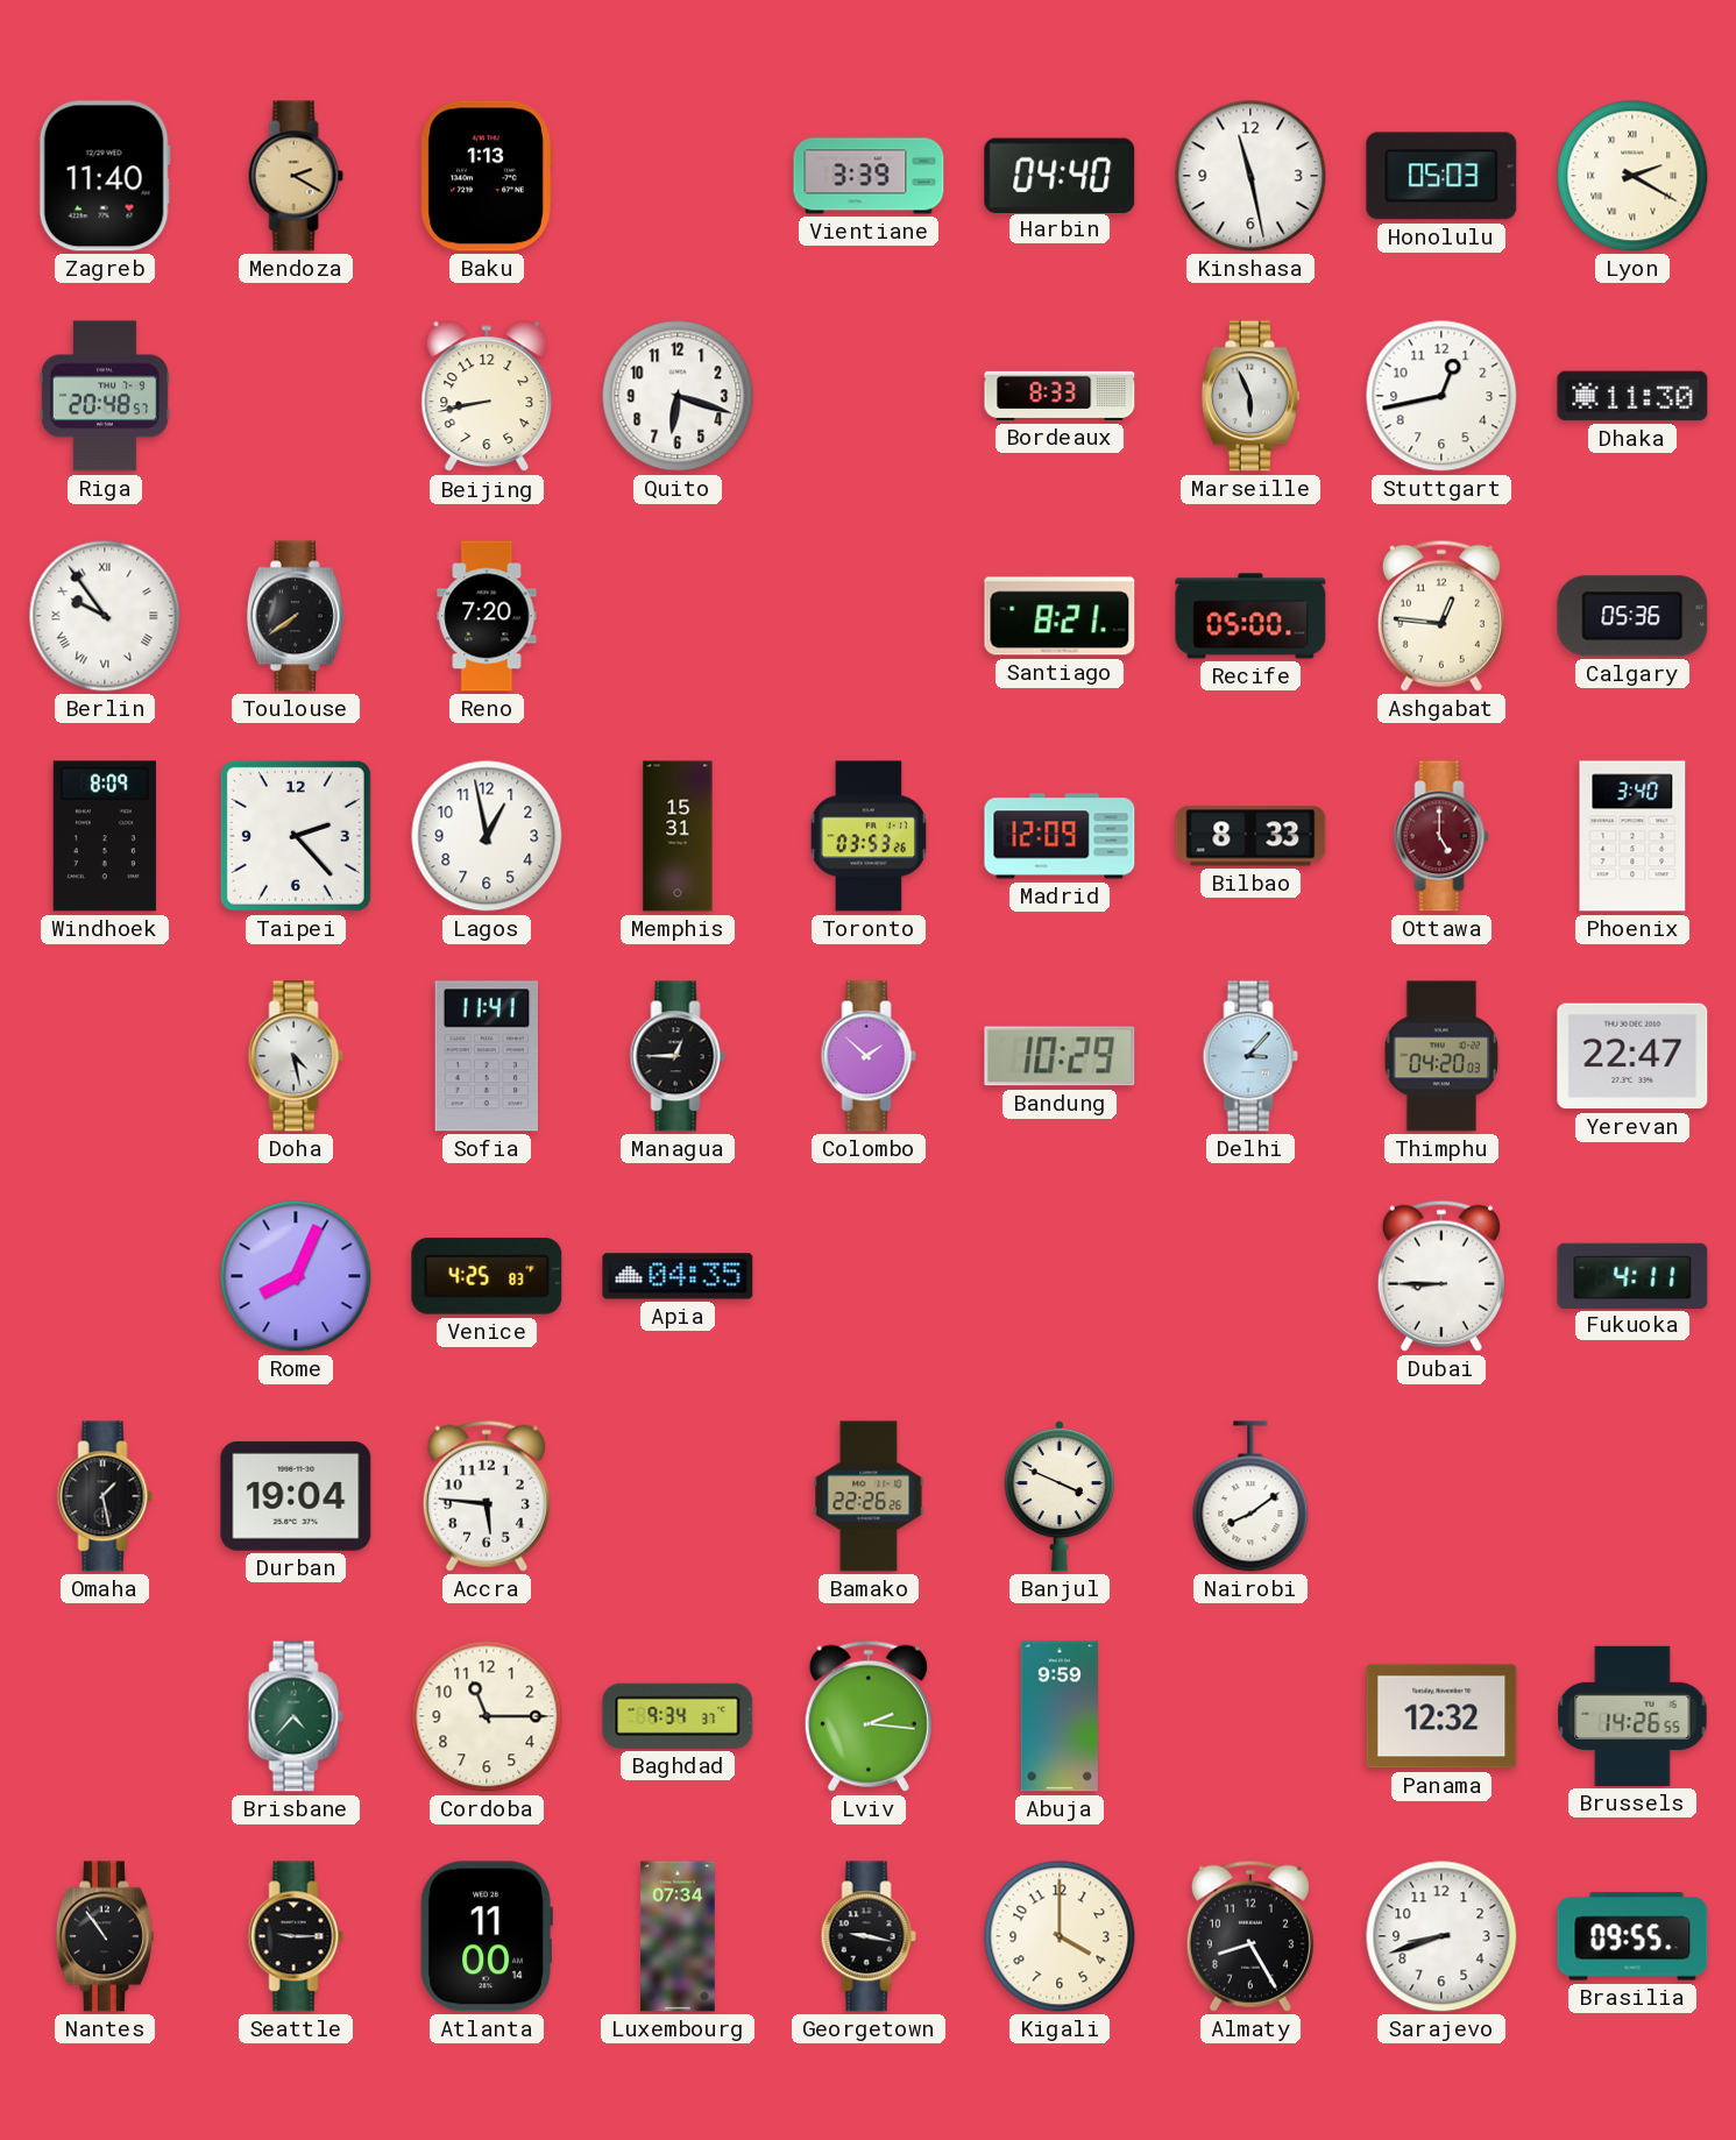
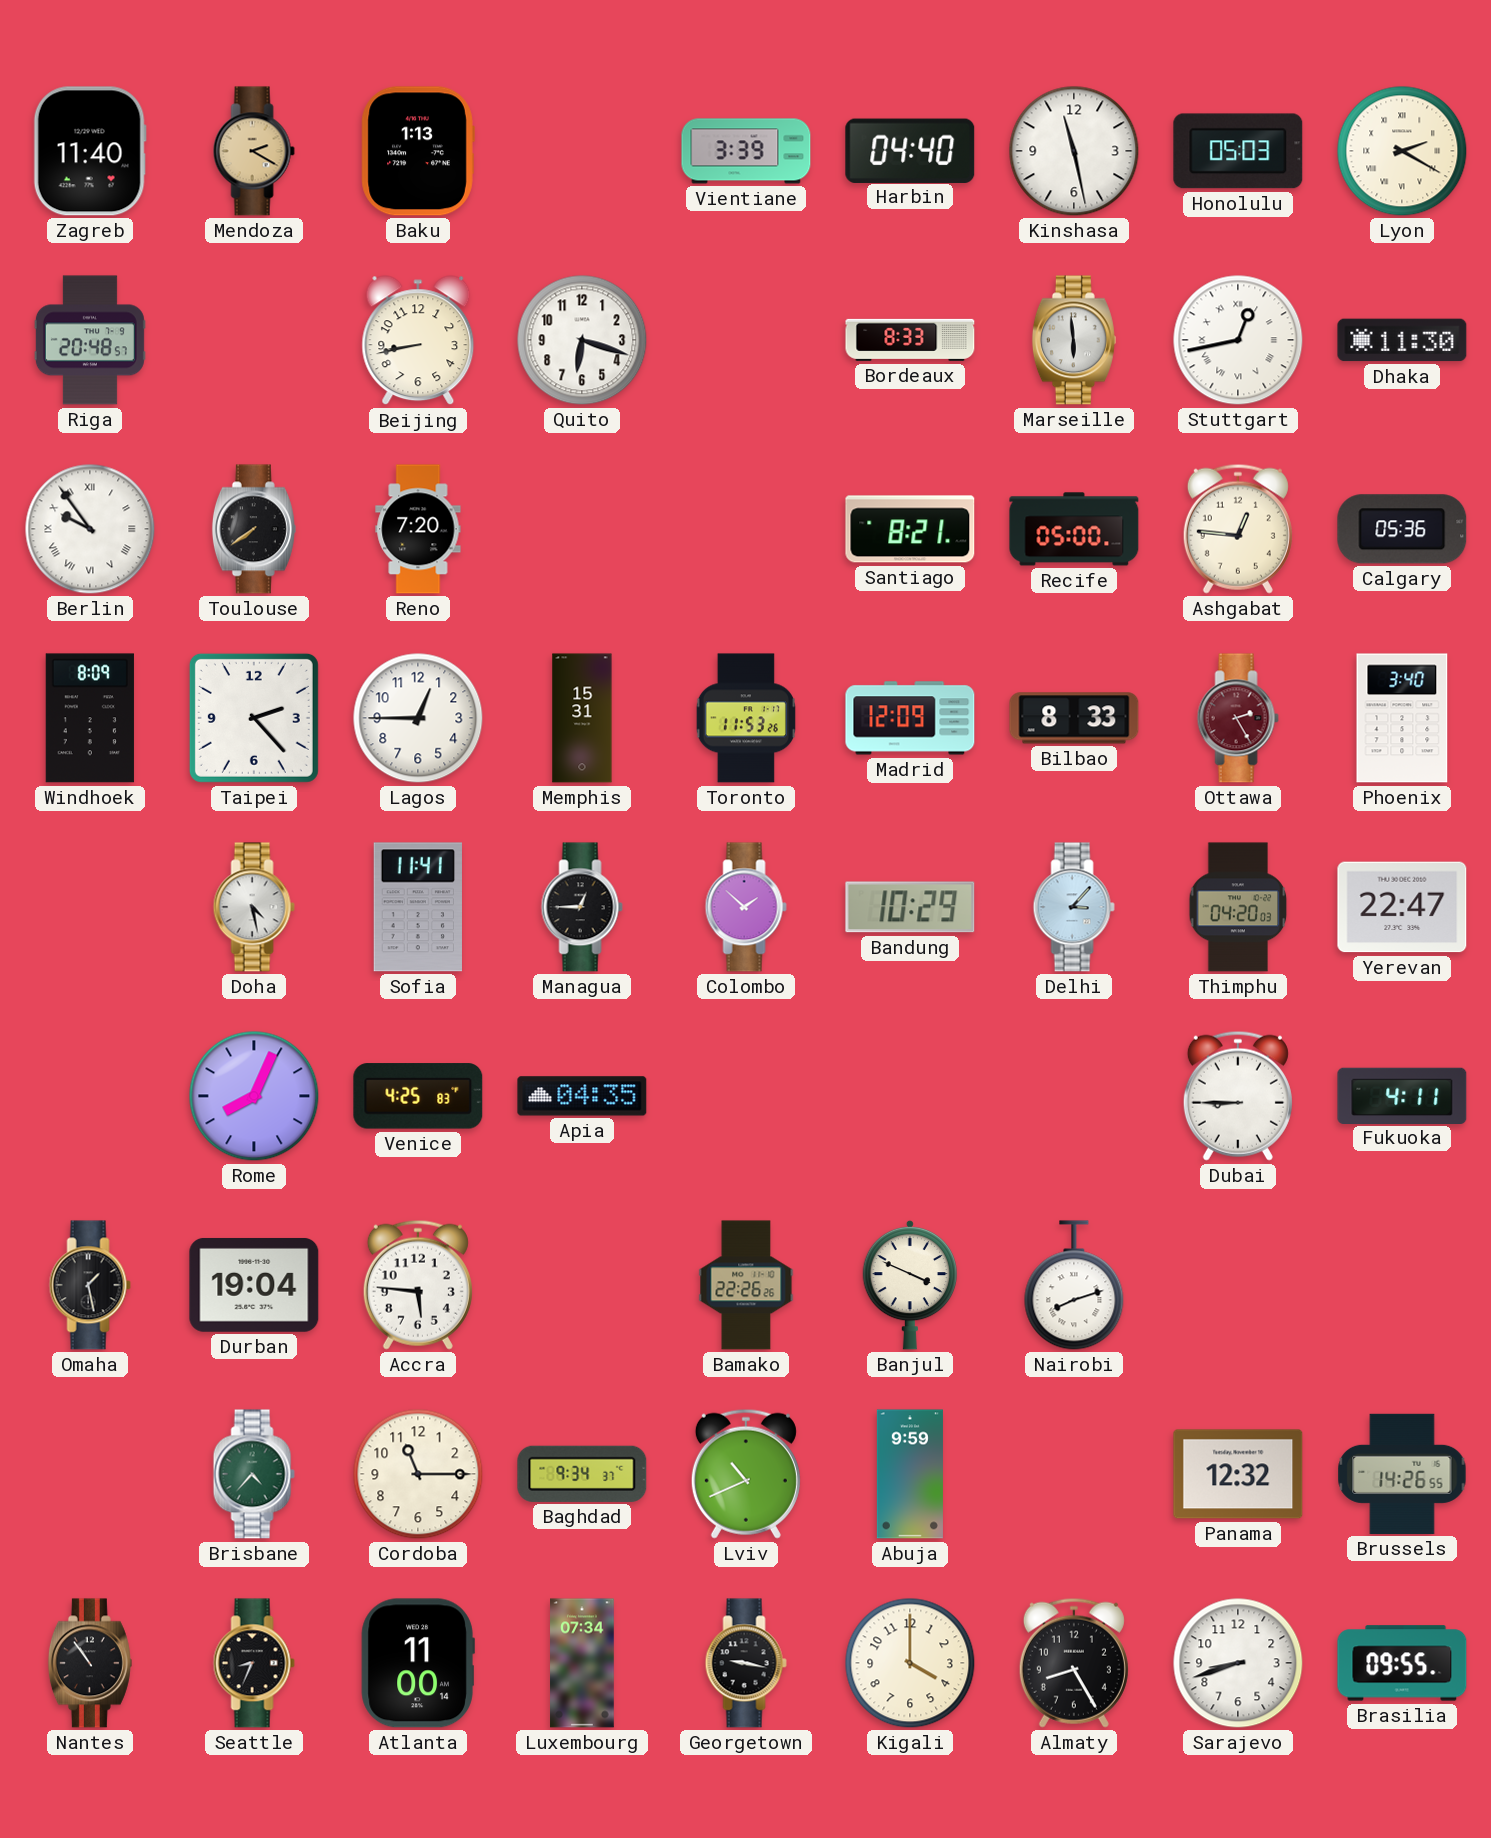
Marseille: 5:56 -> 5:59
Stuttgart numerals: Arabic -> Roman
Lagos: 12:58 -> 12:45
Toronto: 03:53 -> 11:53
Ottawa: 5:00 -> 2:25
Nairobi: 8:09 -> 8:12
Lviv: 2:16 -> 10:41
Seattle: 9:15 -> 8:34
